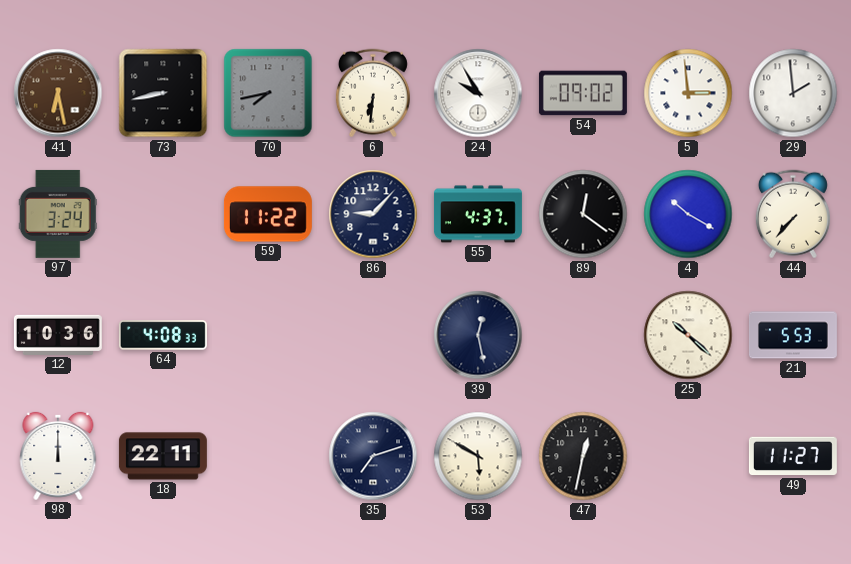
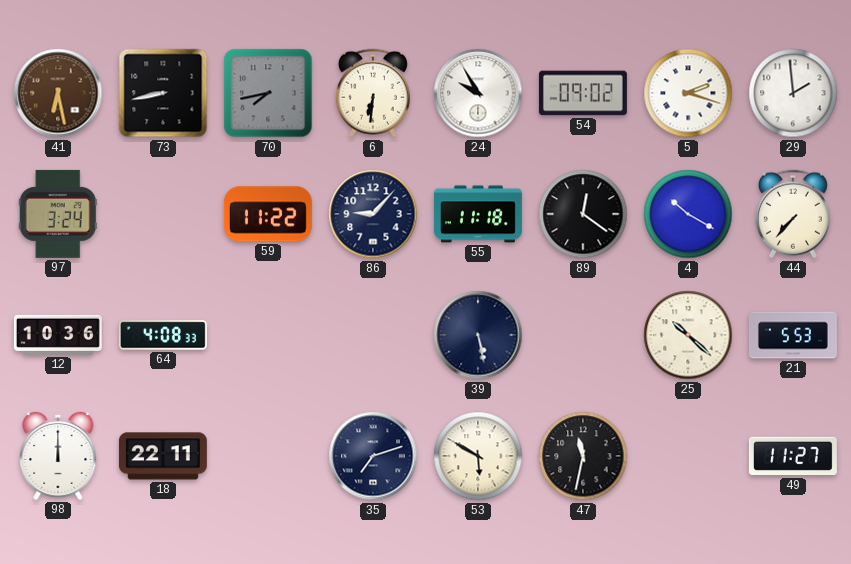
5: 2:59 -> 2:18
55: 4:37 -> 11:18
39: 12:28 -> 5:28
47: 12:32 -> 11:32
